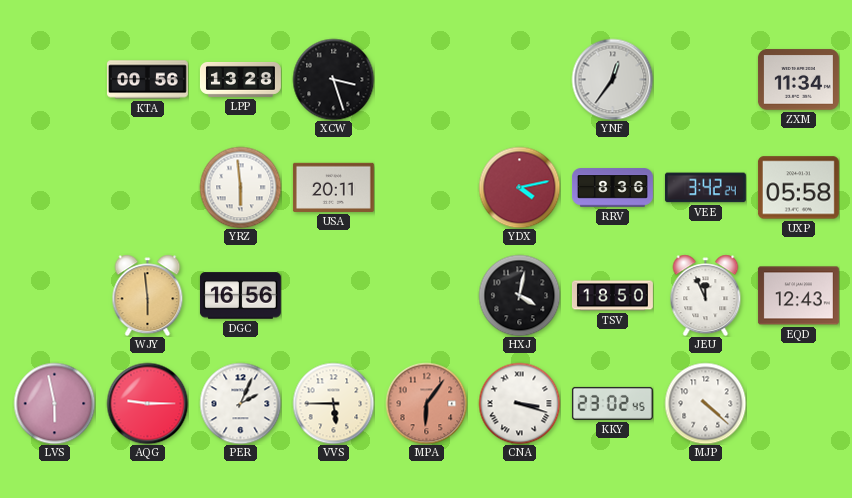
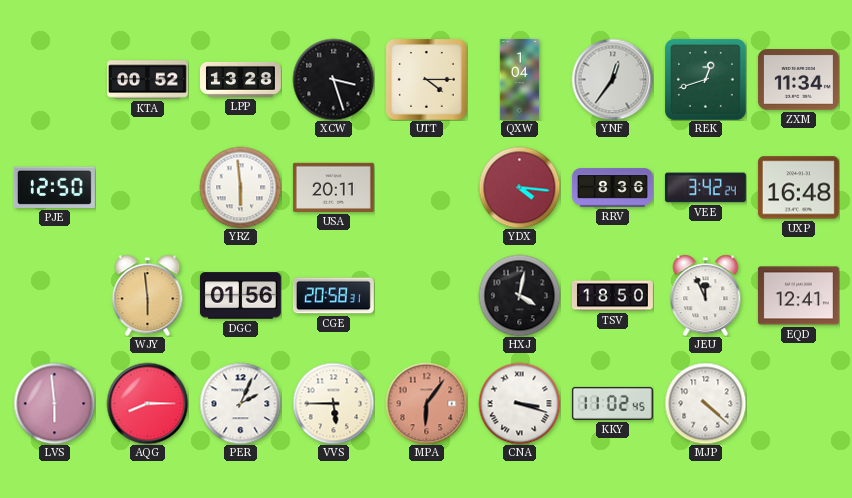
KTA: 00:56 -> 00:52
UTT: none -> 4:15
QXW: none -> 1:04
REK: none -> 12:42
PJE: none -> 12:50
YDX: 4:13 -> 4:16
UXP: 05:58 -> 16:48
DGC: 16:56 -> 01:56
CGE: none -> 20:58
EQD: 12:43 -> 12:41
LVS: 5:58 -> 5:59
AQG: 9:15 -> 8:15
KKY: 23:02 -> 11:02
